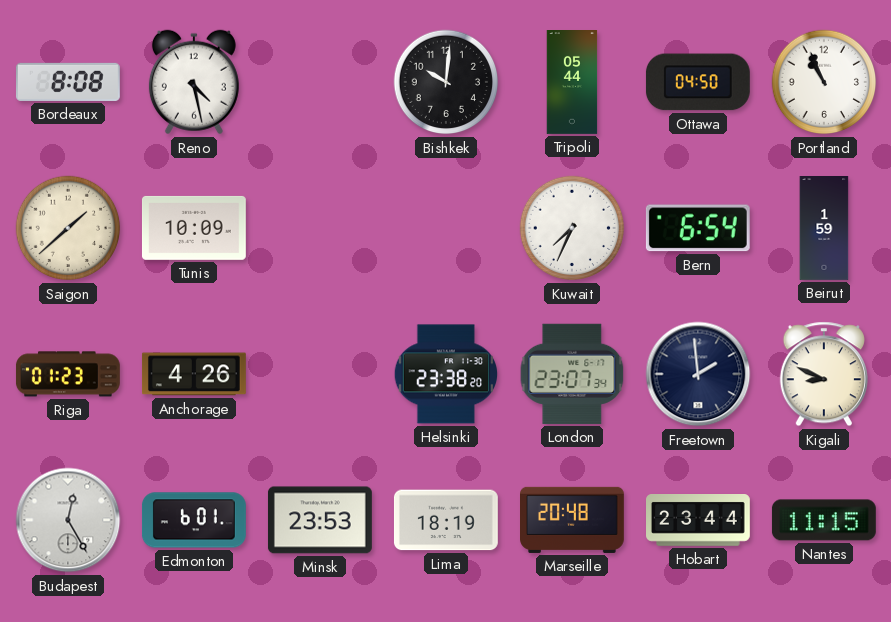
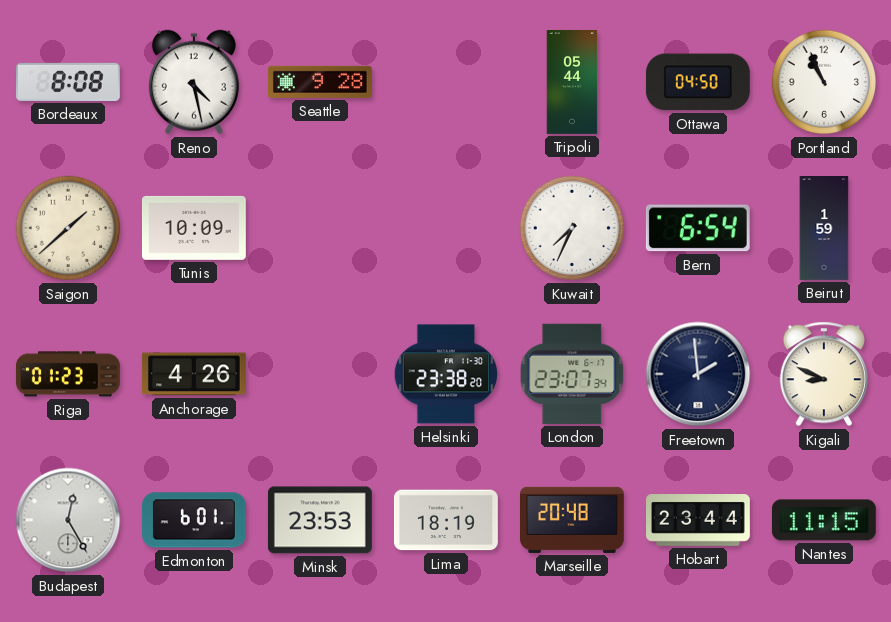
Seattle: none -> 9:28
Bishkek: 10:01 -> none
